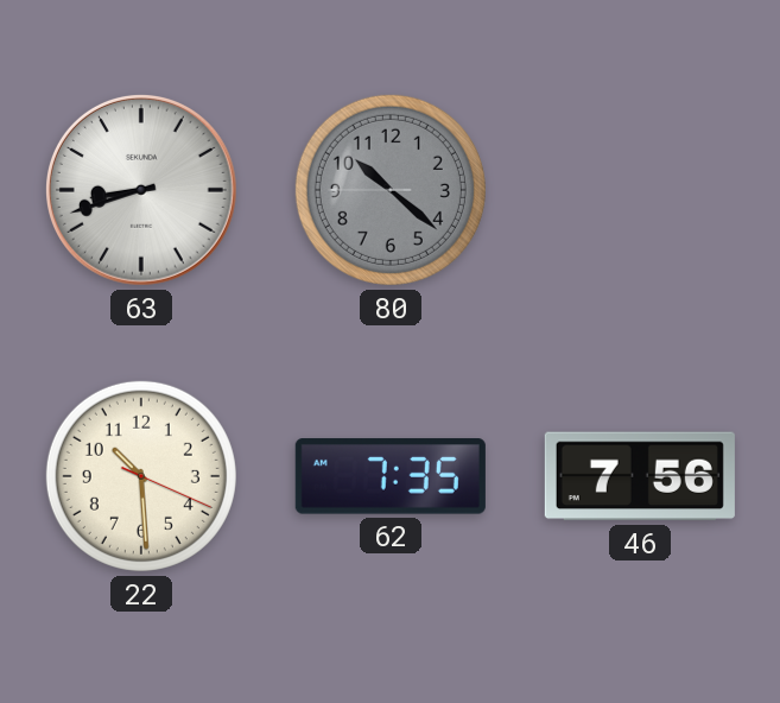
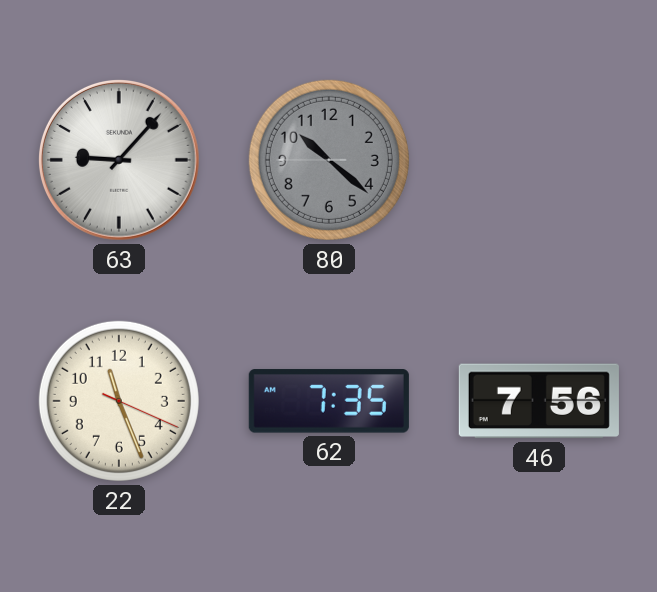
63: 8:42 -> 9:07
22: 10:29 -> 11:26
